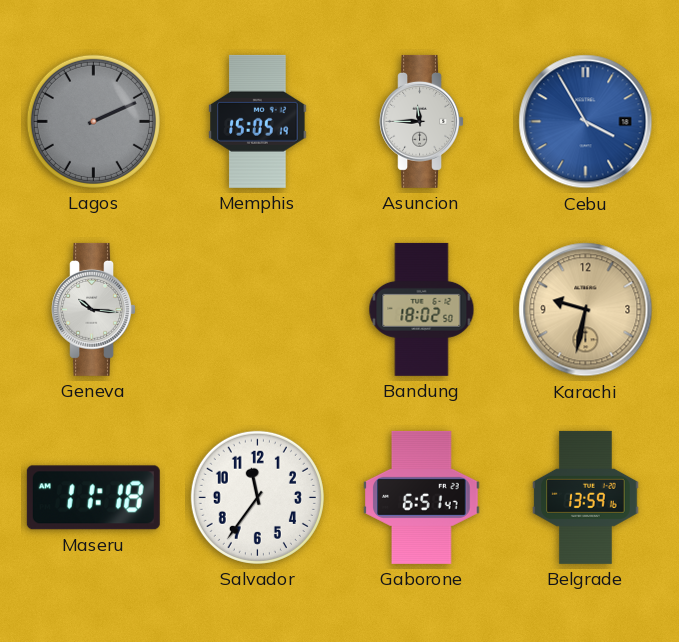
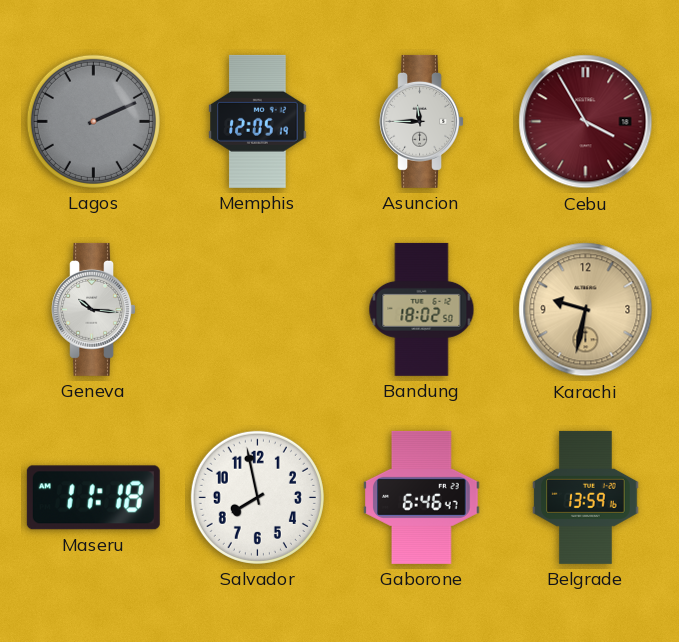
Memphis: 15:05 -> 12:05
Cebu dial: blue -> burgundy
Salvador: 11:36 -> 7:58
Gaborone: 6:51 -> 6:46
